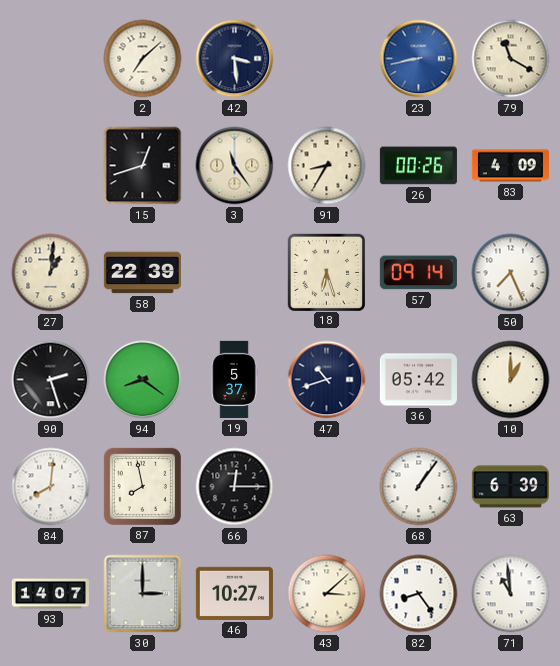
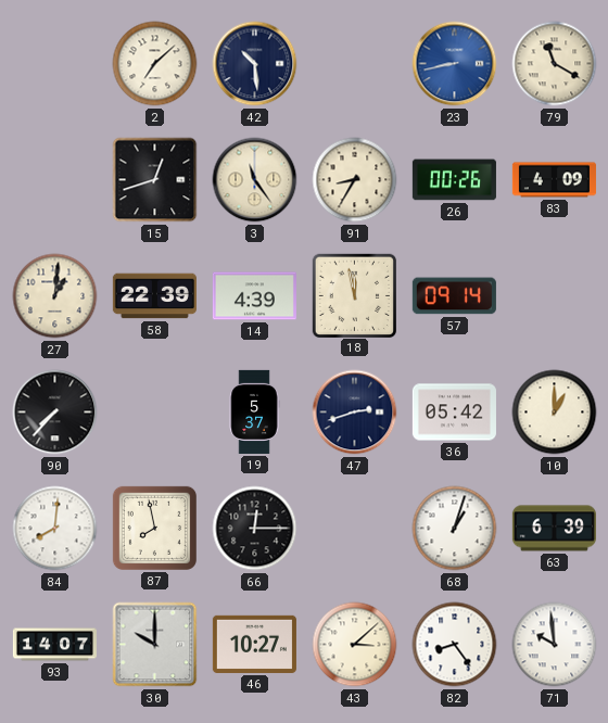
42: 3:29 -> 10:29
14: none -> 4:39
18: 6:27 -> 11:58
50: 7:26 -> none
90: 2:27 -> 7:37
94: 8:21 -> none
47: 10:42 -> 2:42
68: 1:06 -> 1:03
30: 3:00 -> 10:00
71: 10:59 -> 9:59
